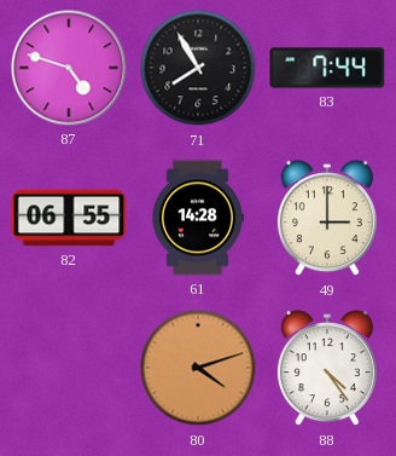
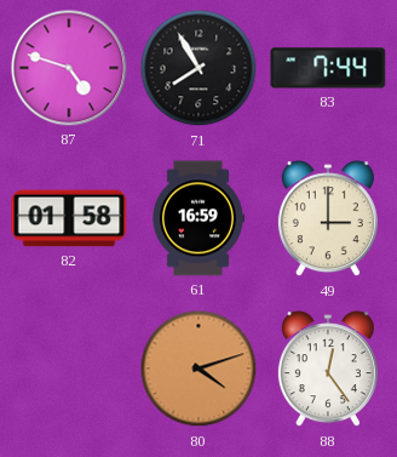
82: 06:55 -> 01:58
61: 14:28 -> 16:59
88: 4:24 -> 12:24
